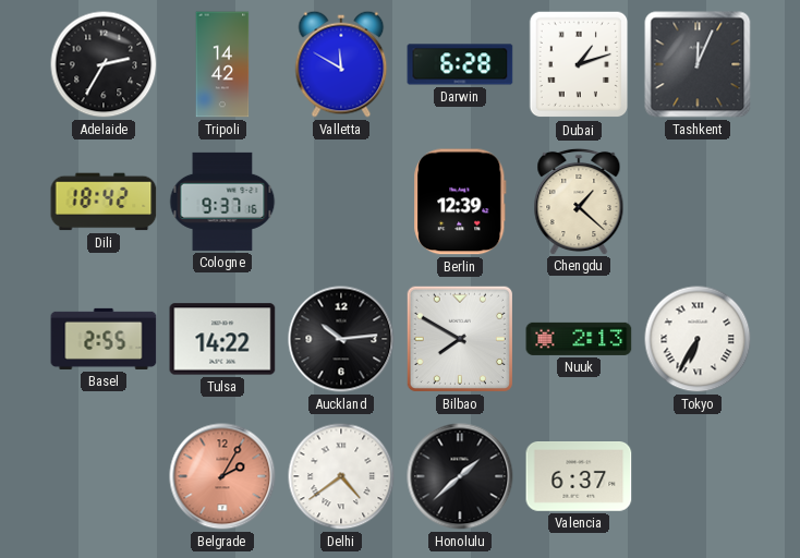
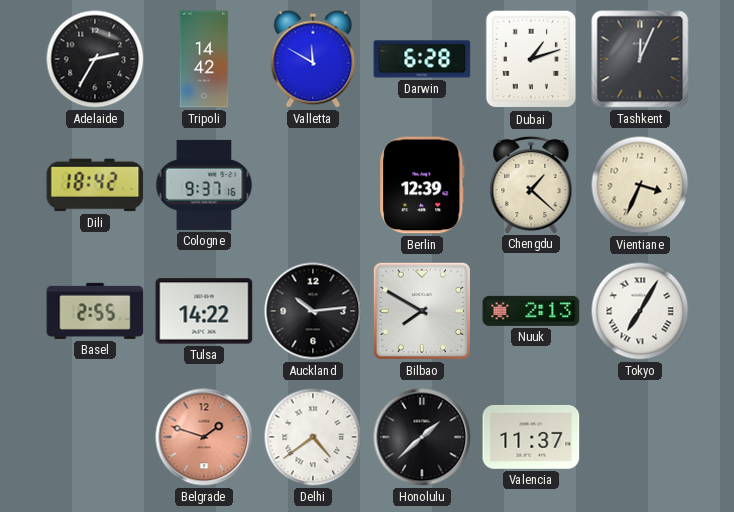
Vientiane: none -> 3:34
Tokyo: 6:35 -> 7:05
Belgrade: 2:05 -> 1:48
Valencia: 6:37 -> 11:37
